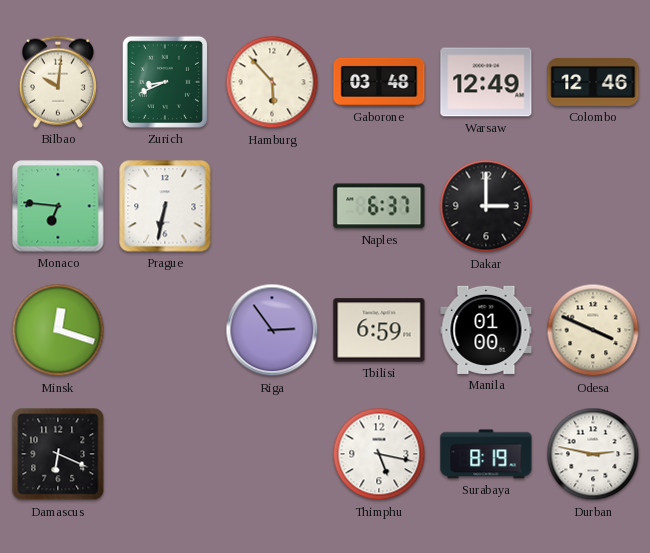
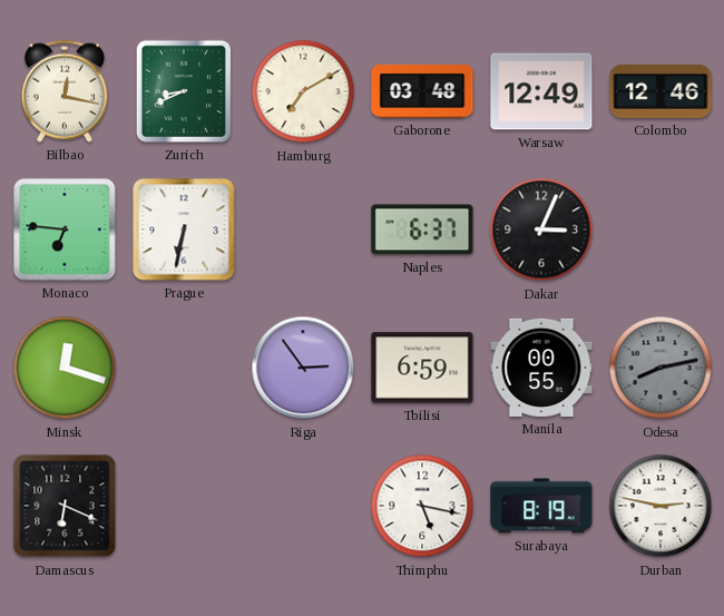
Bilbao: 10:01 -> 12:17
Hamburg: 5:53 -> 7:10
Dakar: 3:00 -> 3:04
Manila: 01:00 -> 00:55
Odesa: 3:49 -> 8:13
Odesa dial: cream -> grey
